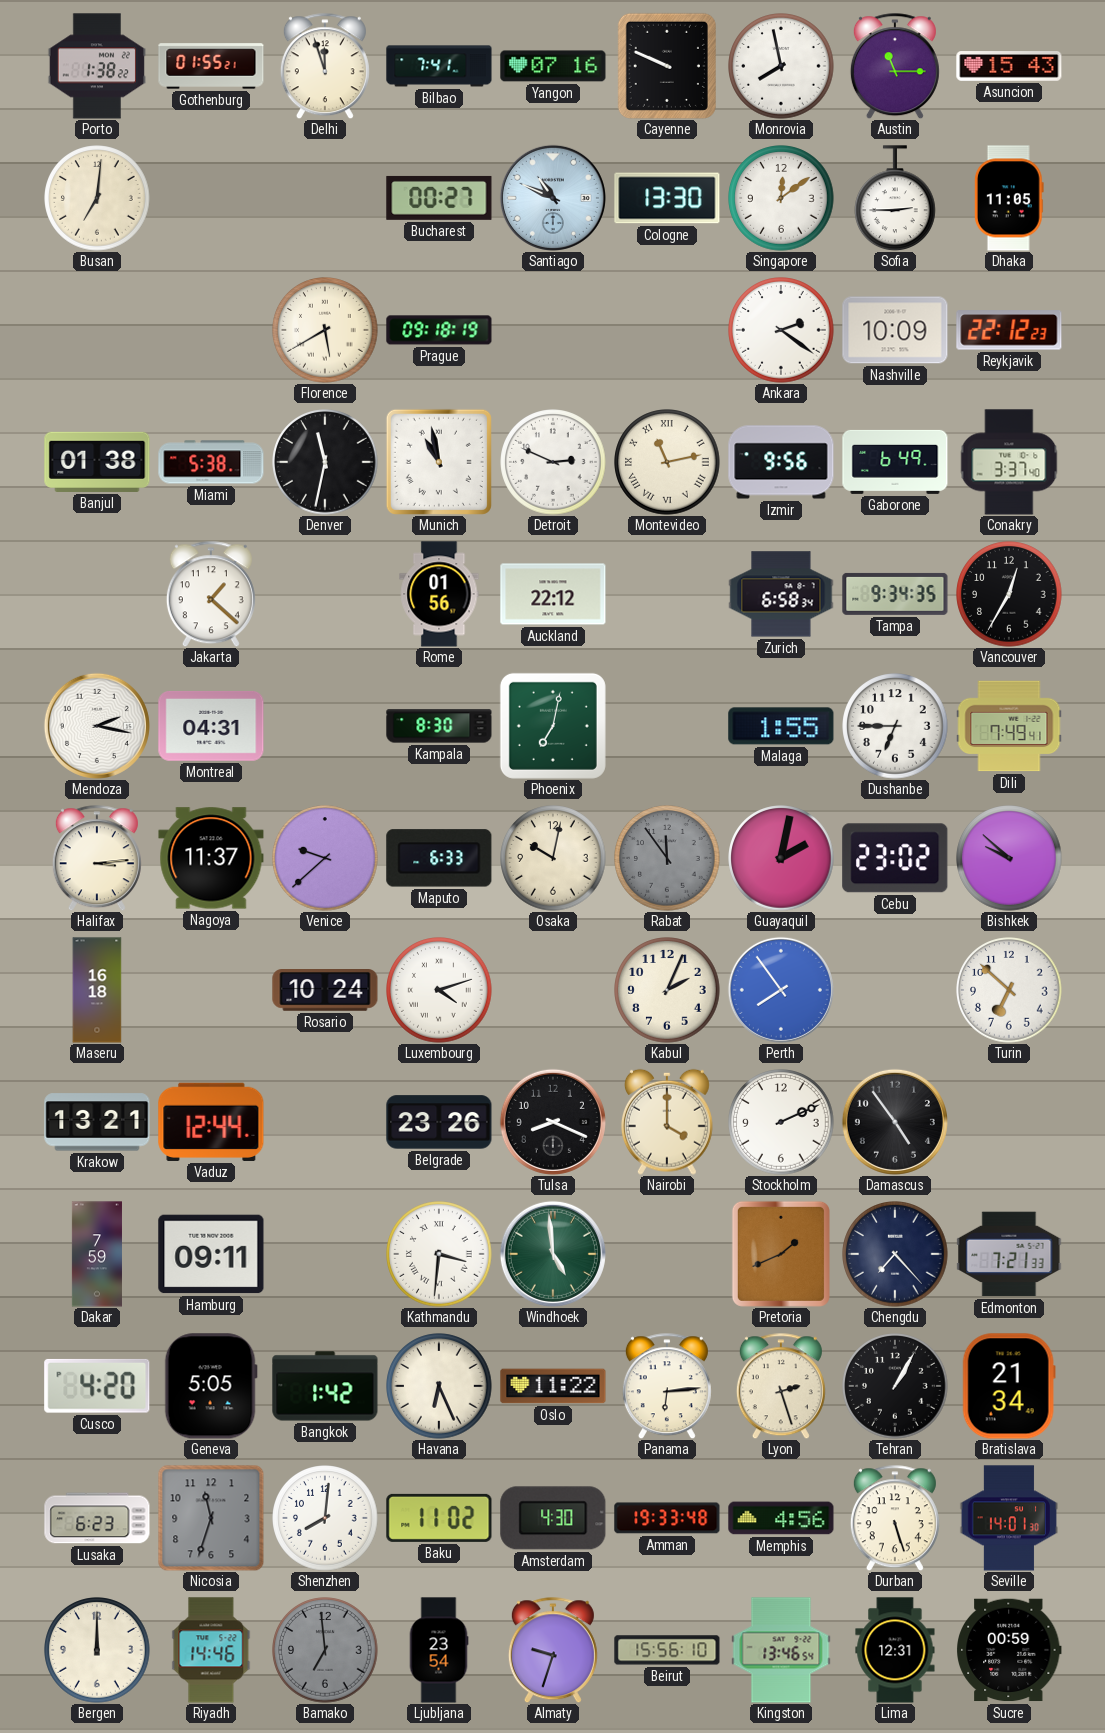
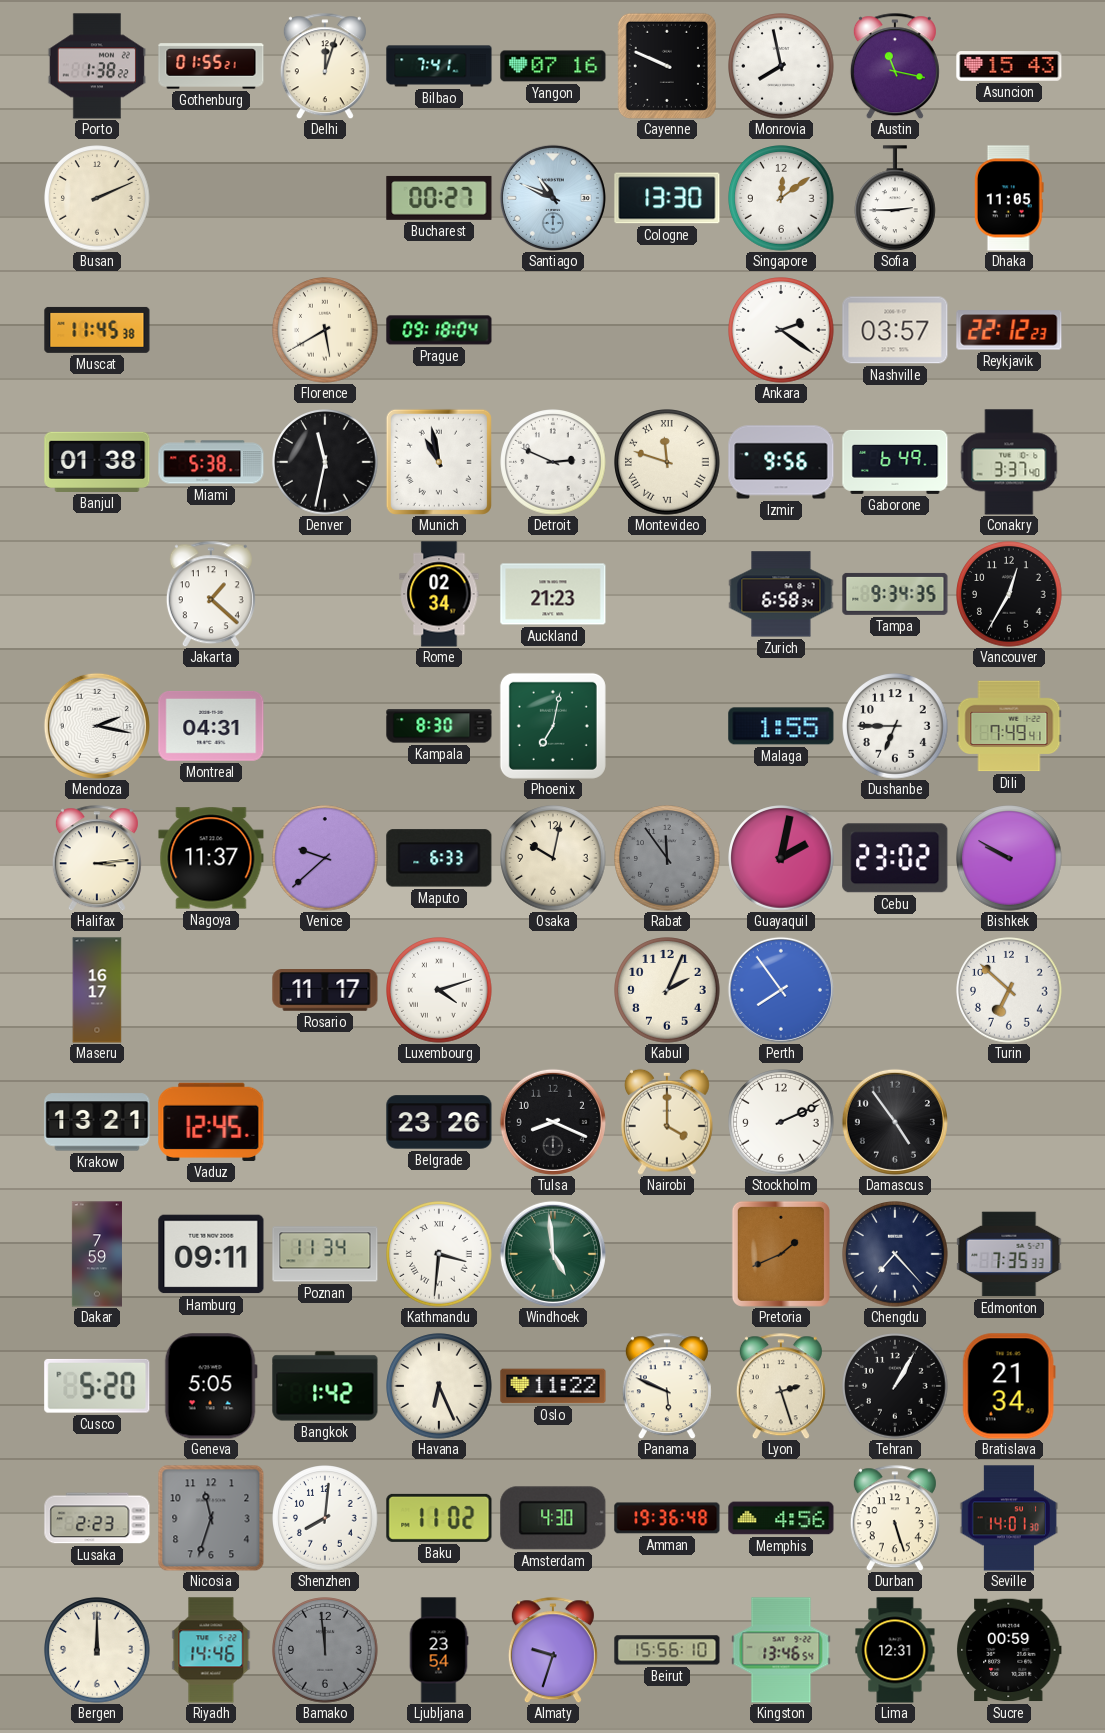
Delhi: 11:57 -> 12:03
Austin: 11:15 -> 11:17
Busan: 7:01 -> 2:11
Muscat: none -> 11:45
Prague: 09:18:19 -> 09:18:04
Nashville: 10:09 -> 03:57
Montevideo: 11:13 -> 11:48
Rome: 01:56 -> 02:34
Auckland: 22:12 -> 21:23
Bishkek: 9:52 -> 9:50
Maseru: 16:18 -> 16:17
Rosario: 10:24 -> 11:17
Vaduz: 12:44 -> 12:45
Poznan: none -> 11:34
Edmonton: 7:21 -> 7:35
Cusco: 4:20 -> 5:20
Panama: 6:14 -> 5:49
Lusaka: 6:23 -> 2:23
Amman: 19:33 -> 19:36
Bamako: 6:59 -> 11:59
